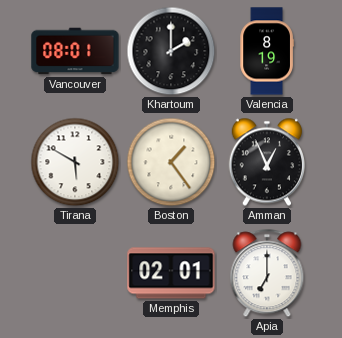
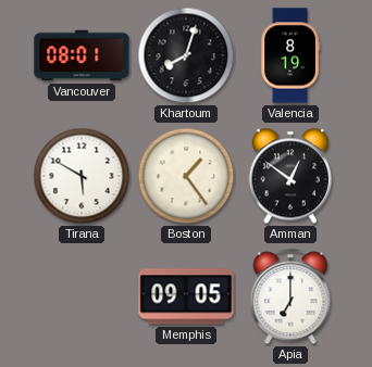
Khartoum: 2:00 -> 8:03
Amman: 12:56 -> 12:51
Memphis: 02:01 -> 09:05
